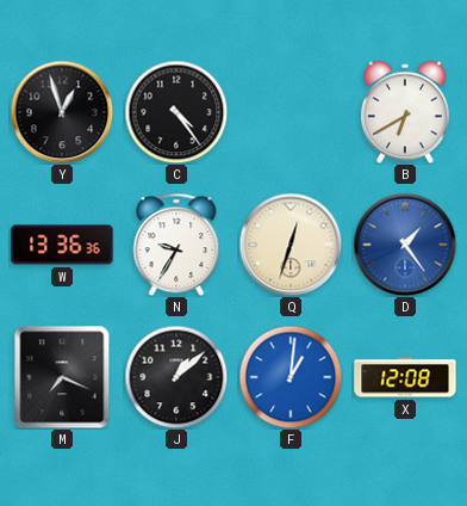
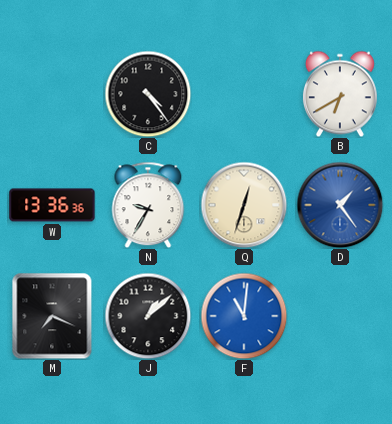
Y: 12:57 -> none
F: 1:01 -> 11:01
X: 12:08 -> none
